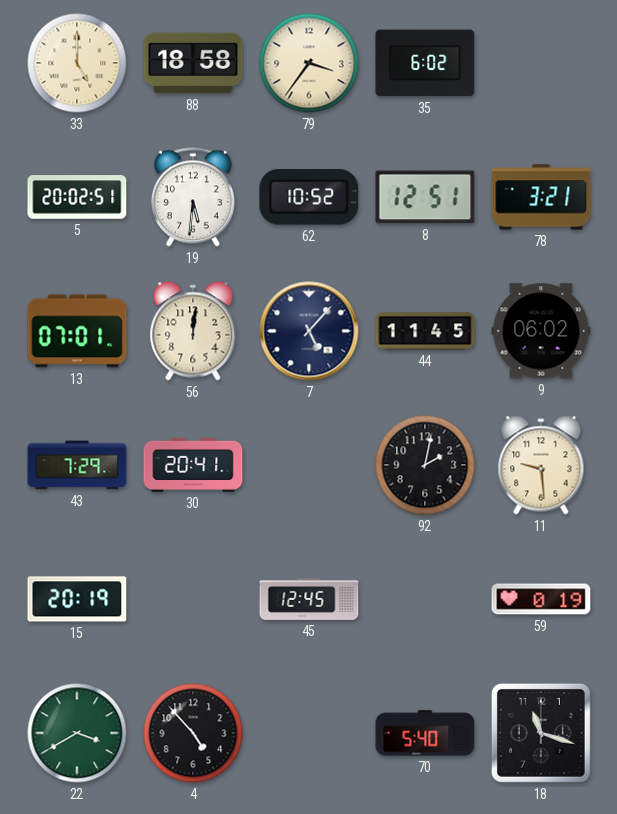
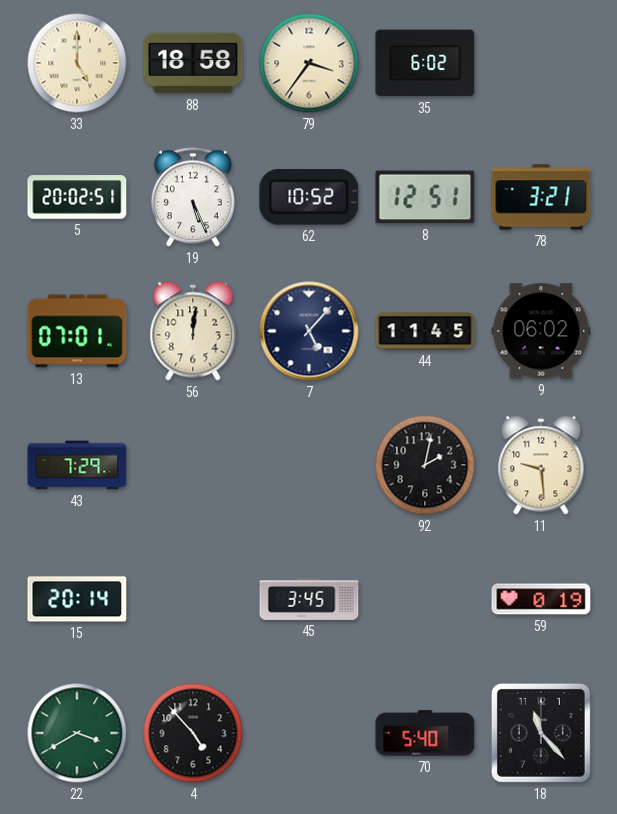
19: 5:31 -> 5:26
30: 20:41 -> none
15: 20:19 -> 20:14
45: 12:45 -> 3:45
18: 11:18 -> 11:23
